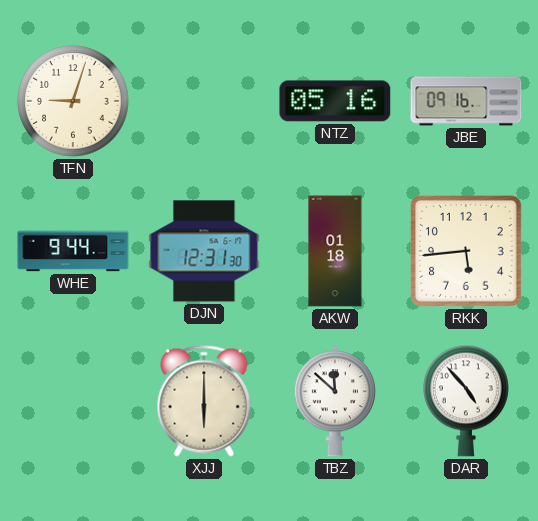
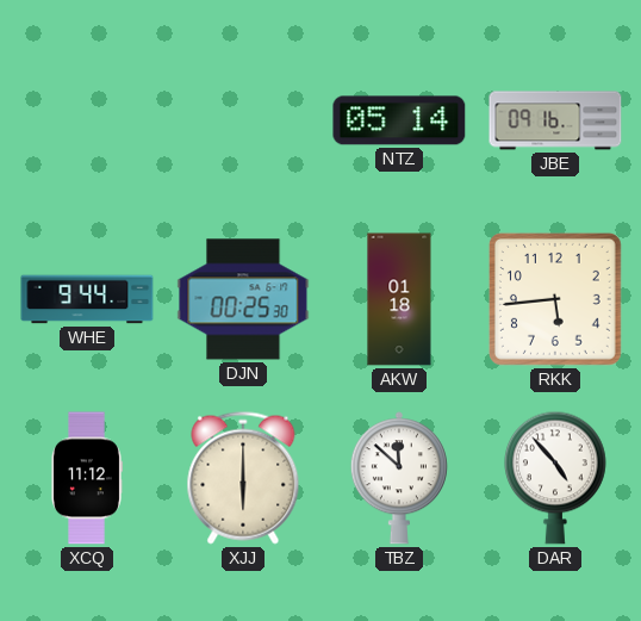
TFN: 9:03 -> none
NTZ: 05:16 -> 05:14
DJN: 12:31 -> 00:25
XCQ: none -> 11:12
